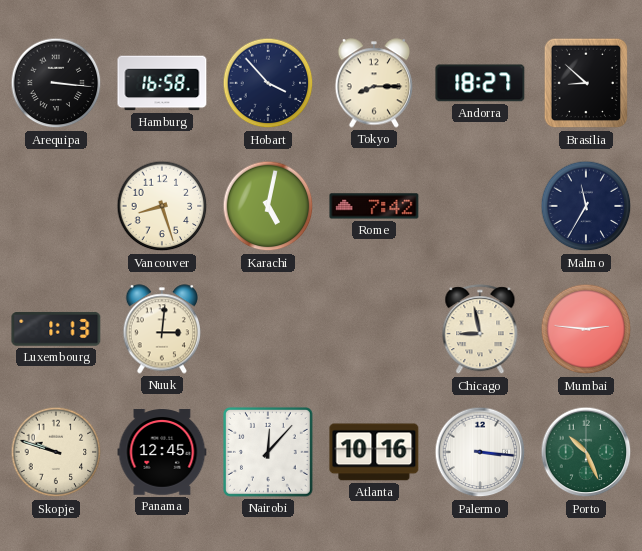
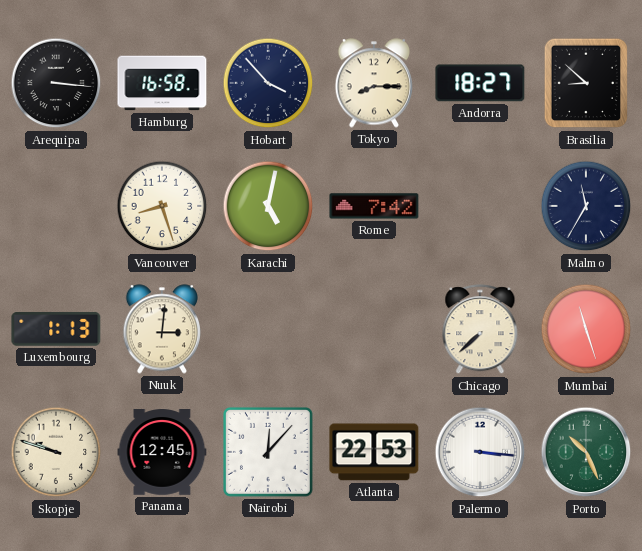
Chicago: 8:58 -> 7:38
Mumbai: 2:46 -> 11:27
Atlanta: 10:16 -> 22:53
